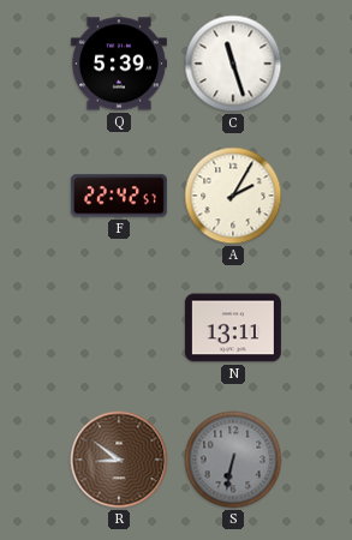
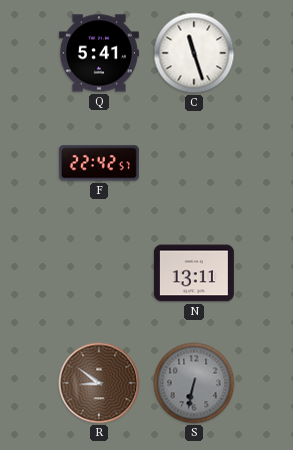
Q: 5:39 -> 5:41
A: 2:05 -> none
